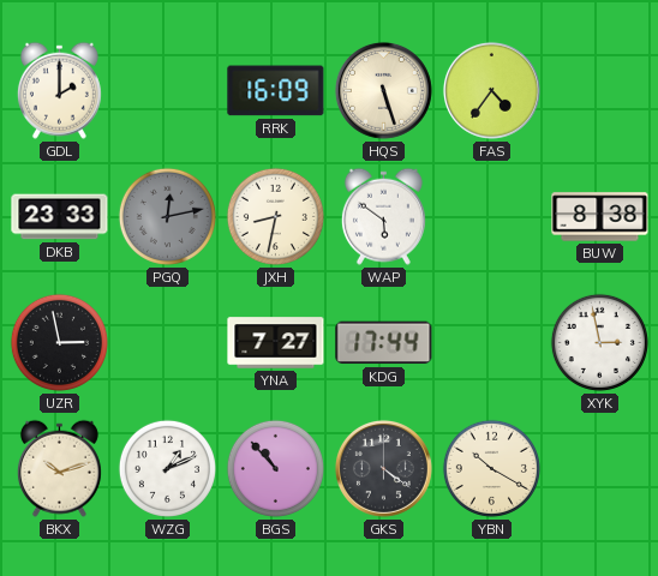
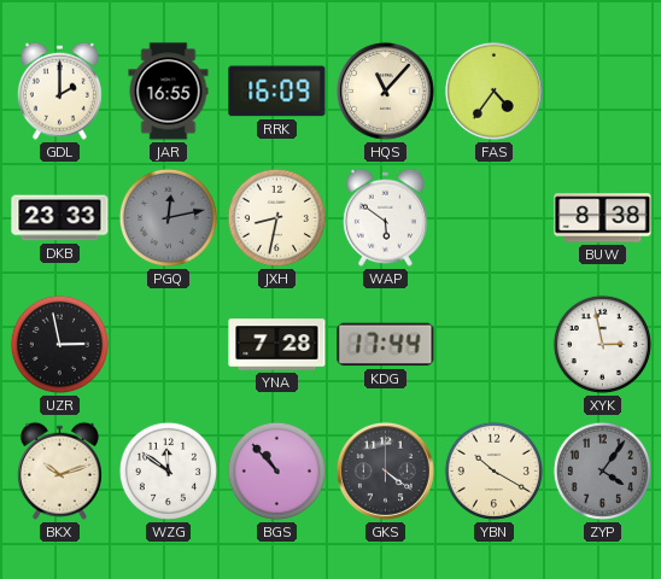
JAR: none -> 16:55
HQS: 5:27 -> 11:07
YNA: 7:27 -> 7:28
WZG: 1:11 -> 11:51
ZYP: none -> 4:06
